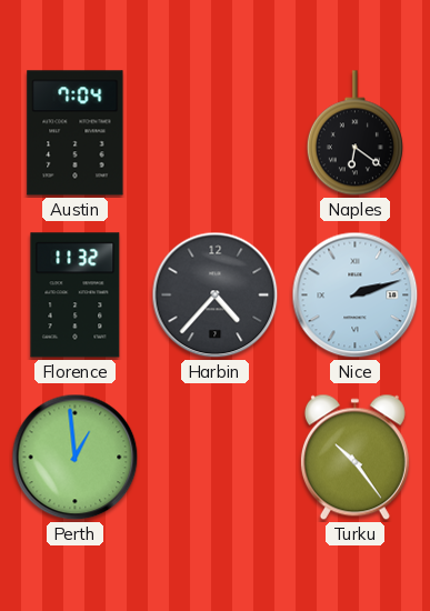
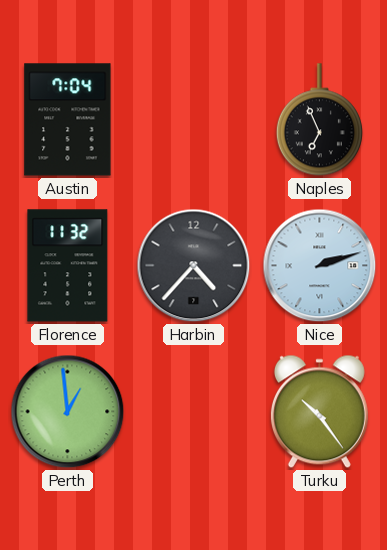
Naples: 6:21 -> 6:56
